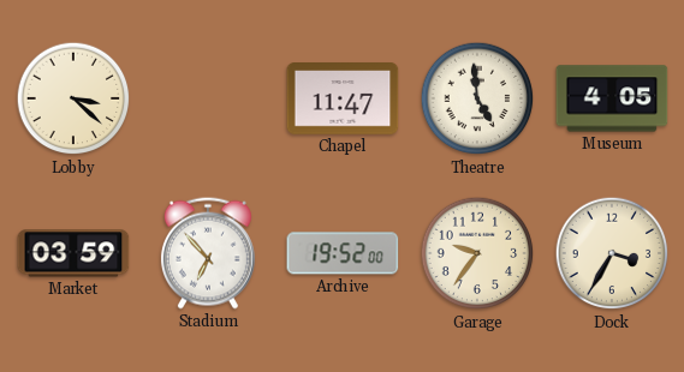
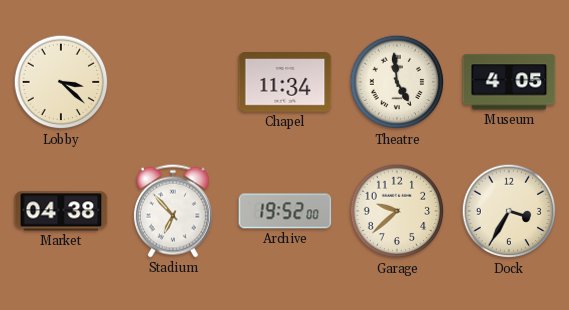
Chapel: 11:47 -> 11:34
Market: 03:59 -> 04:38
Garage: 9:36 -> 9:38
